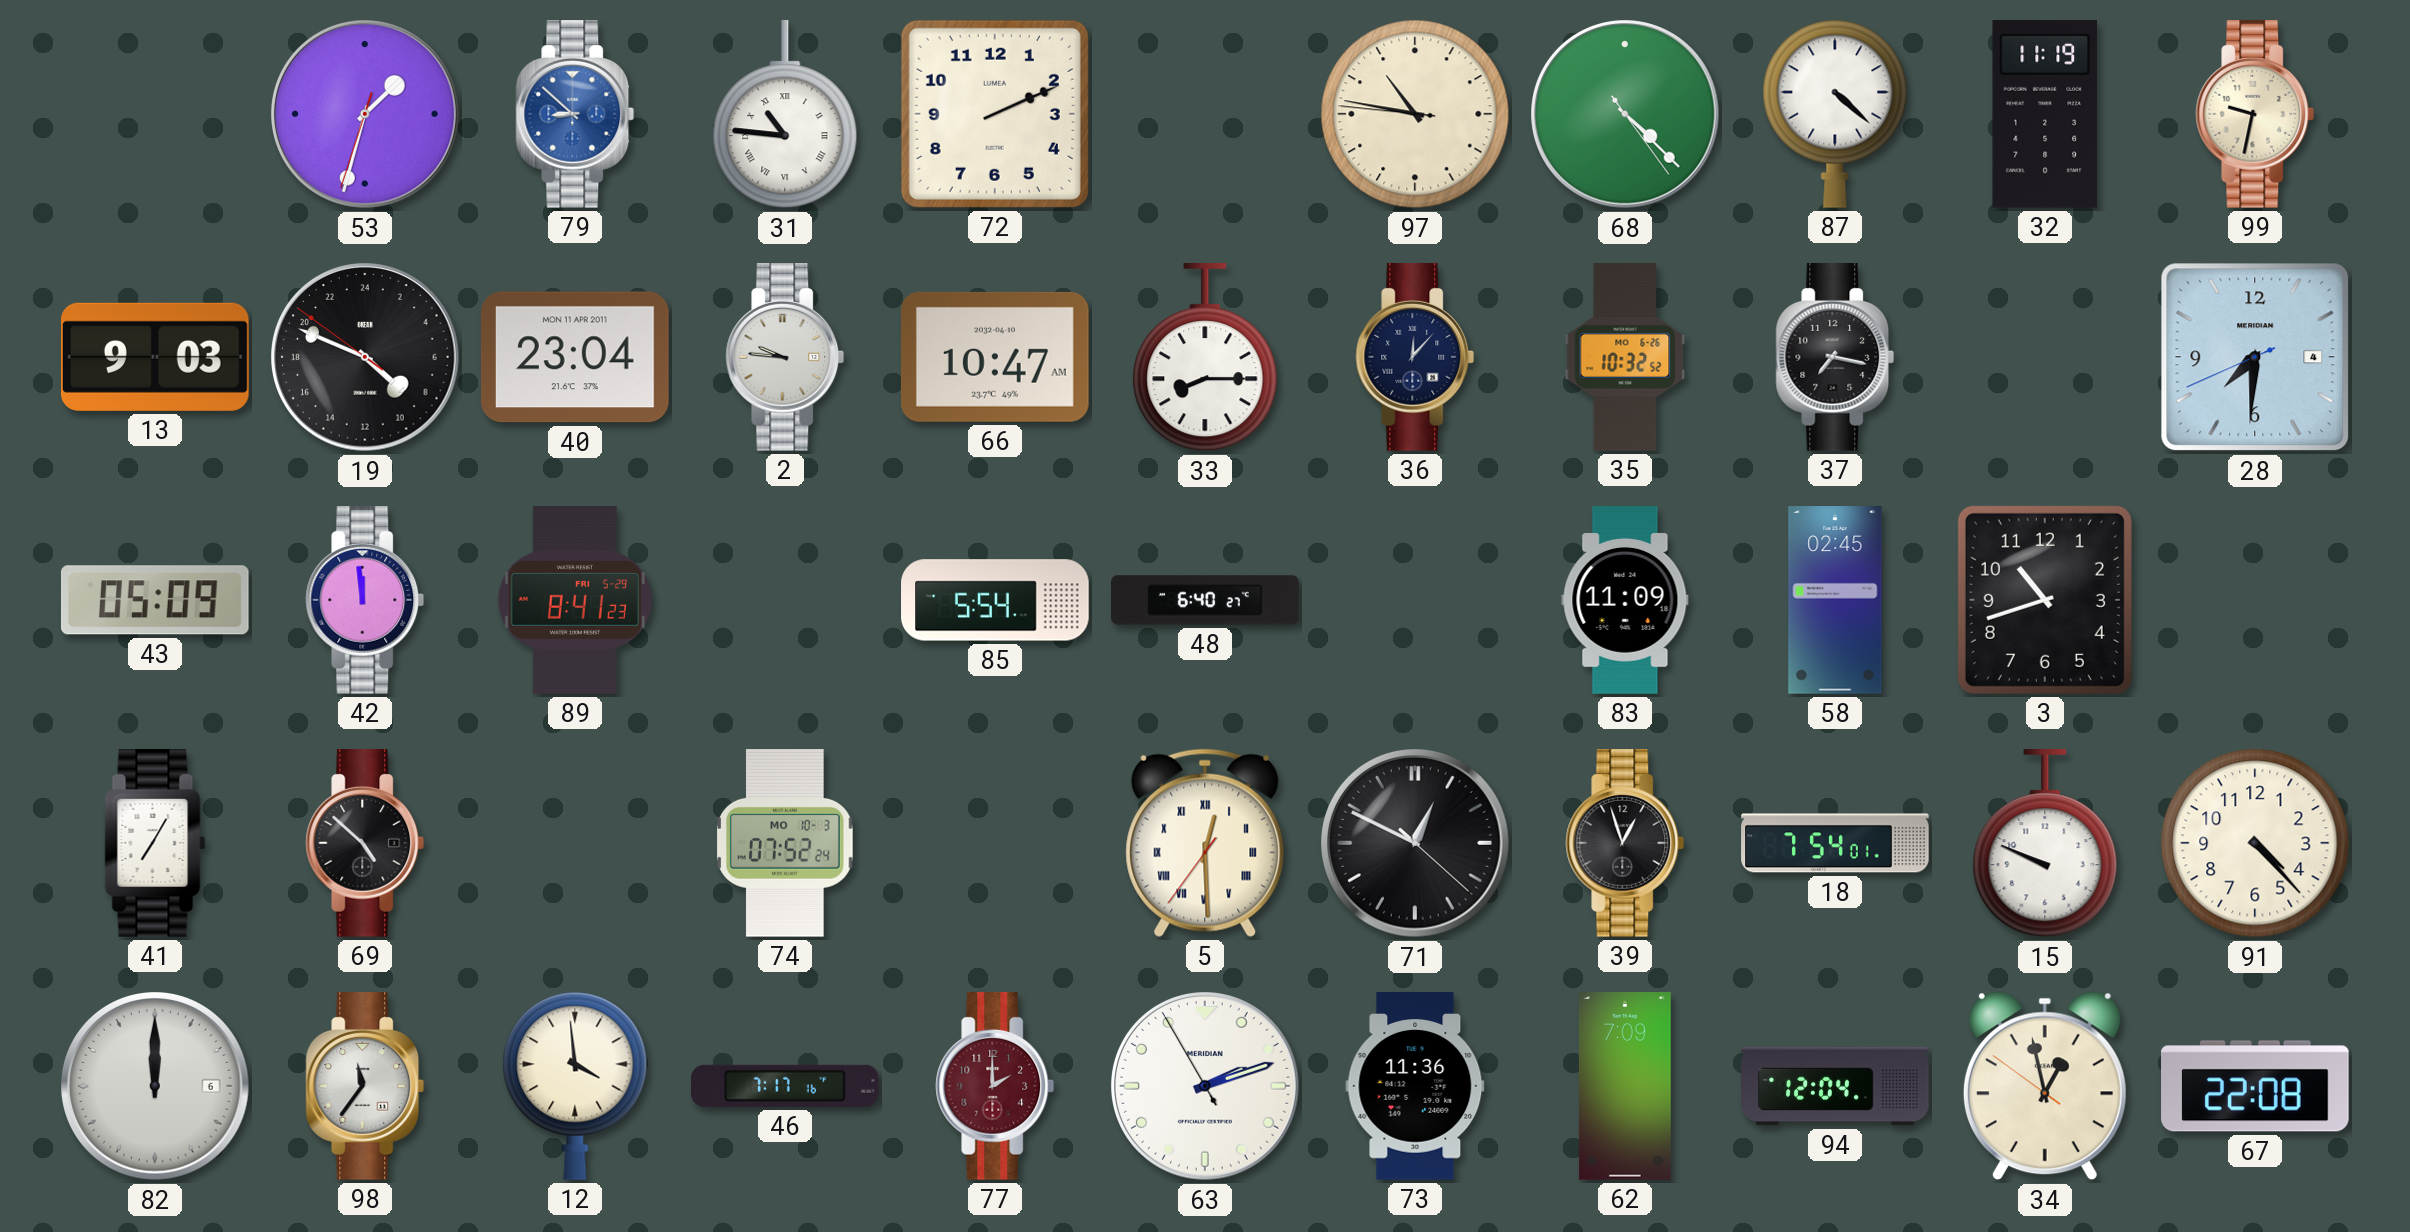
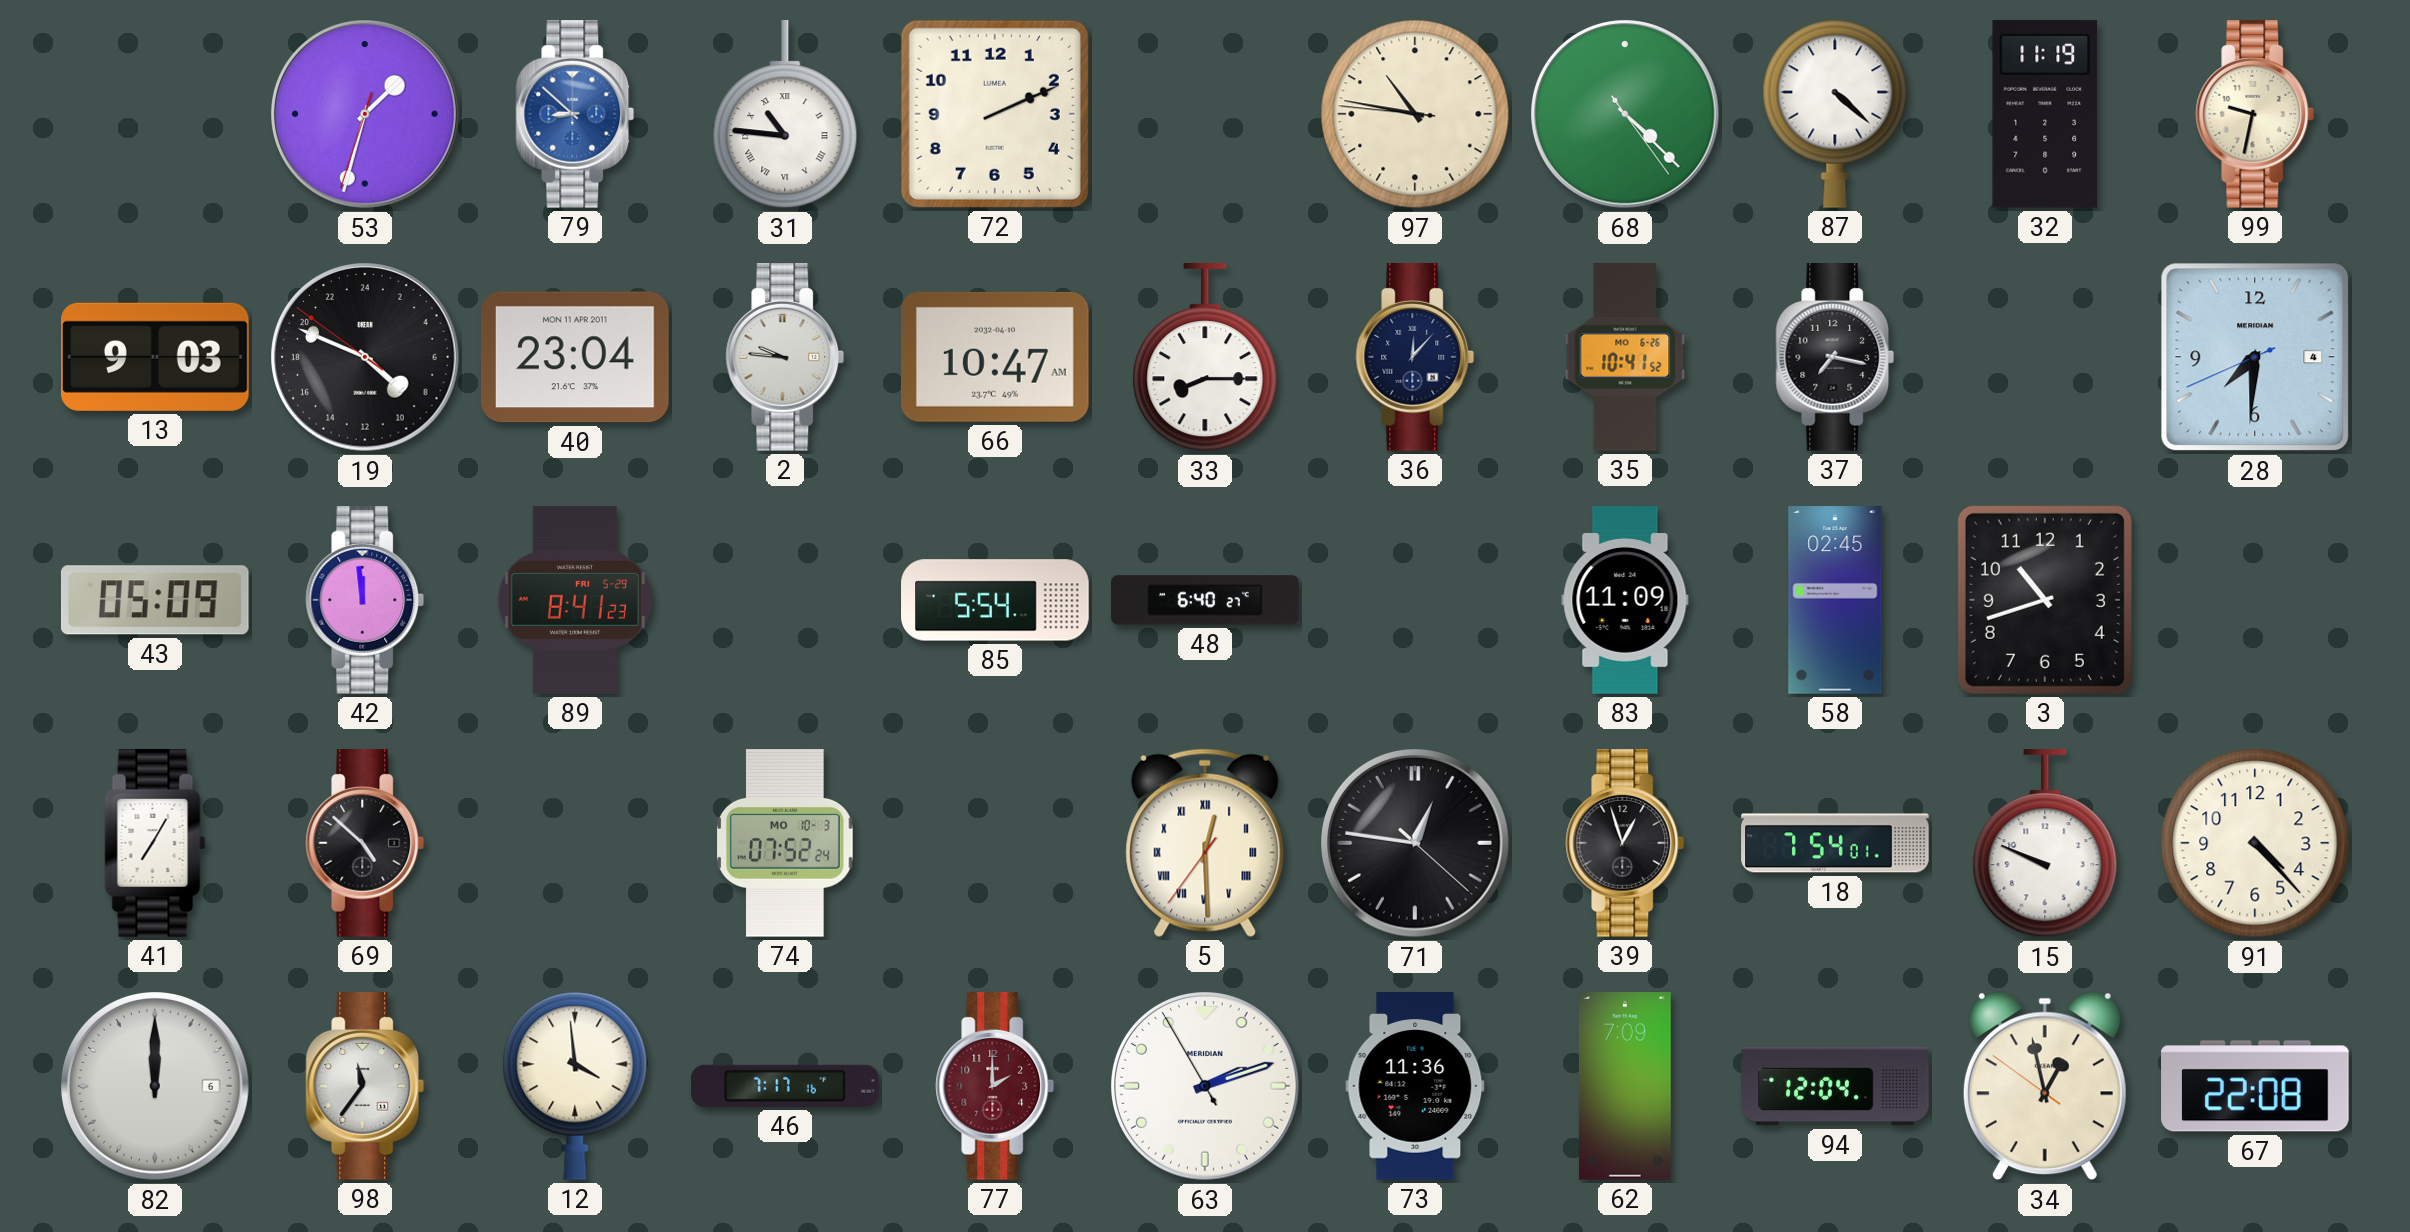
35: 10:32 -> 10:41
71: 12:49 -> 12:46
